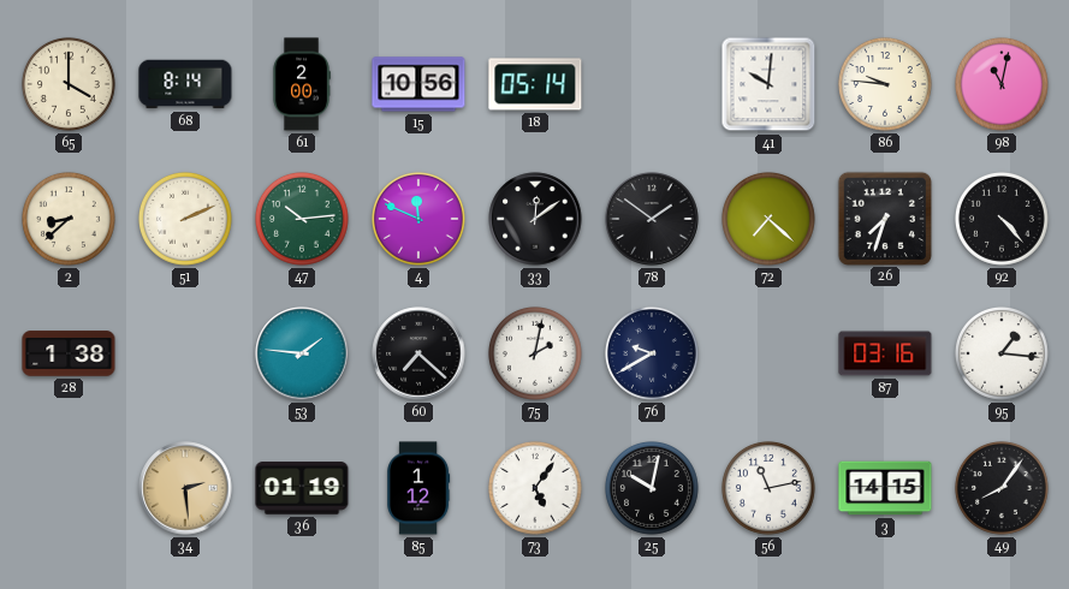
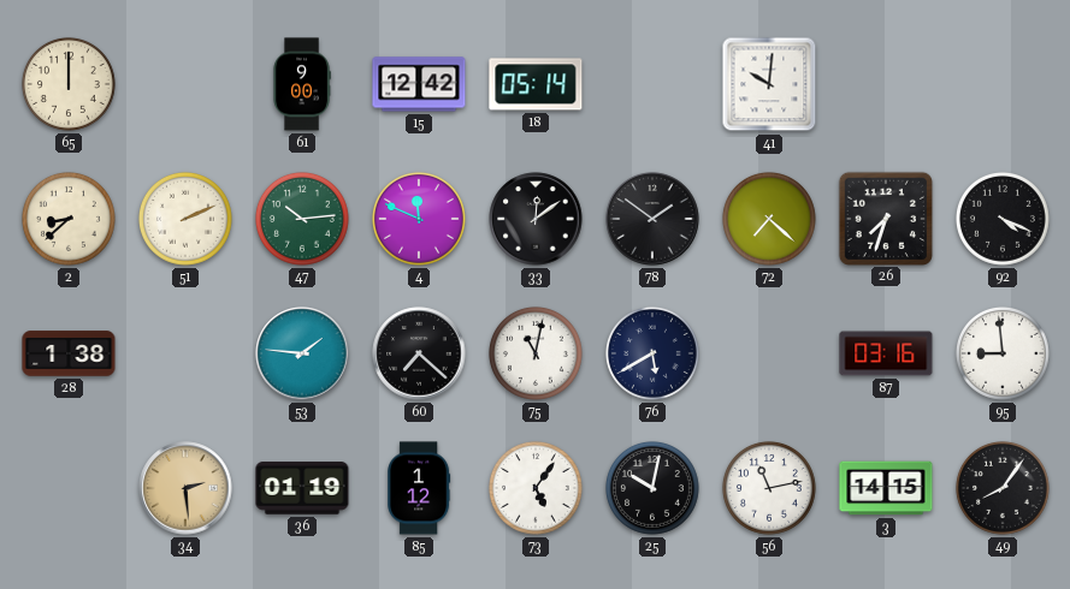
65: 4:00 -> 12:00
68: 8:14 -> none
61: 2:00 -> 9:00
15: 10:56 -> 12:42
86: 9:46 -> none
98: 11:02 -> none
92: 4:23 -> 4:19
75: 2:02 -> 11:02
76: 9:40 -> 5:40
95: 1:16 -> 8:59
